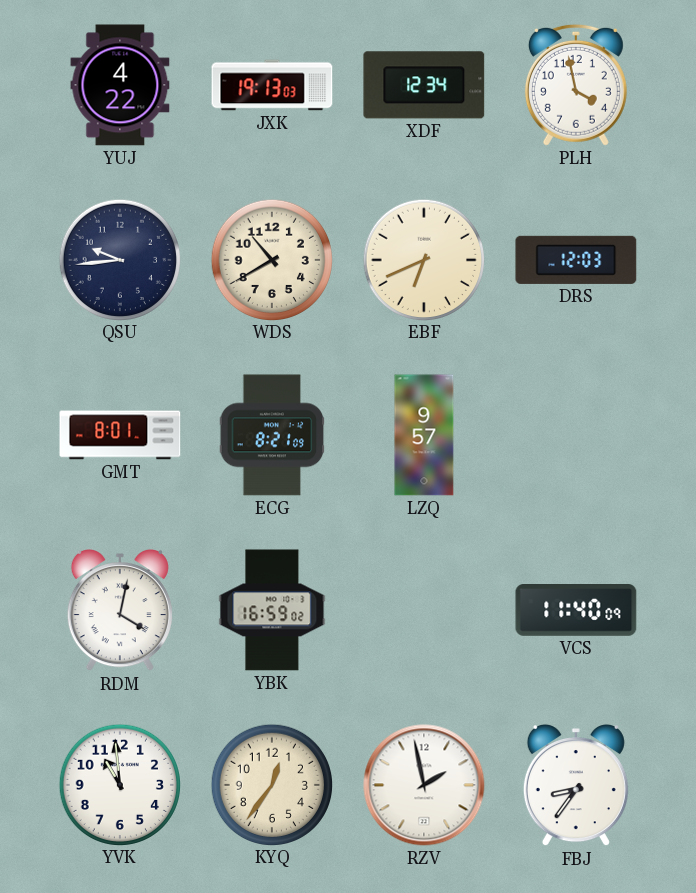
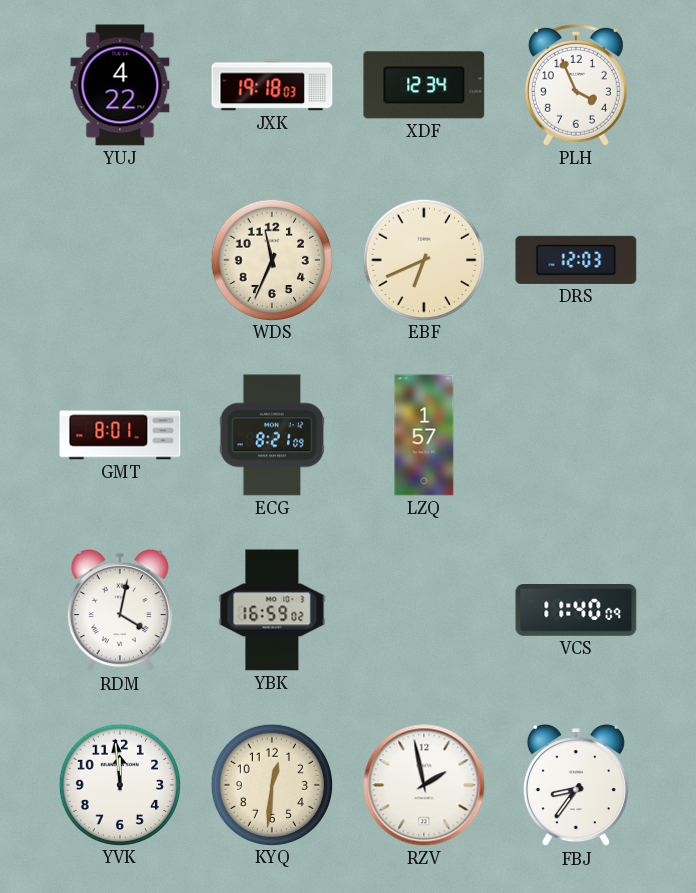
JXK: 19:13 -> 19:18
PLH: 3:58 -> 3:56
QSU: 9:44 -> none
WDS: 10:40 -> 11:34
LZQ: 9:57 -> 1:57
YVK: 10:59 -> 11:59
KYQ: 12:36 -> 12:31
